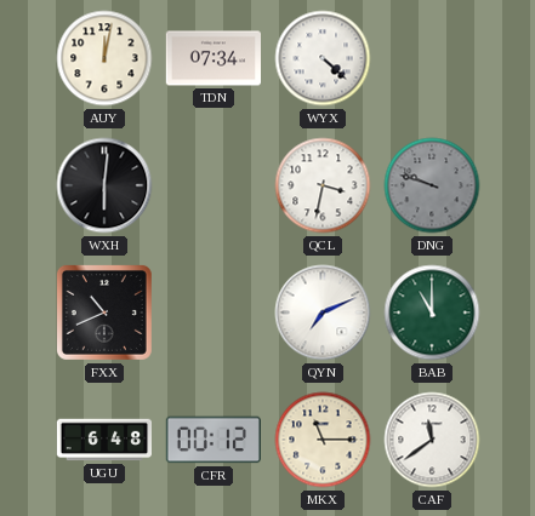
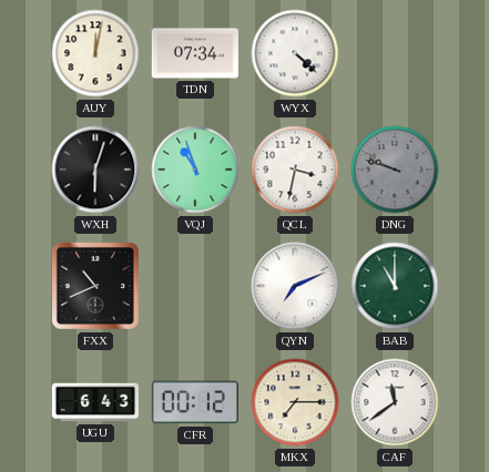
WXH: 6:01 -> 6:03
VQJ: none -> 10:57
UGU: 6:48 -> 6:43
MKX: 11:15 -> 7:15
